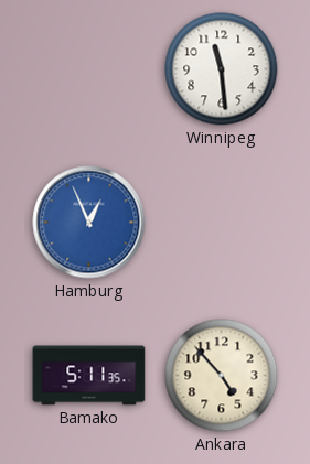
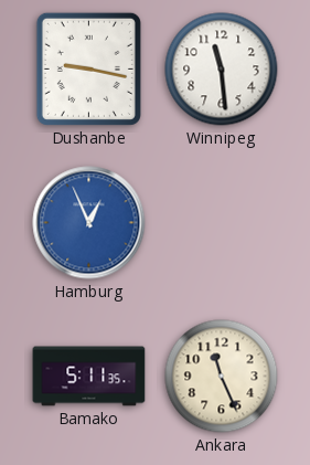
Dushanbe: none -> 9:17
Ankara: 4:53 -> 11:26
